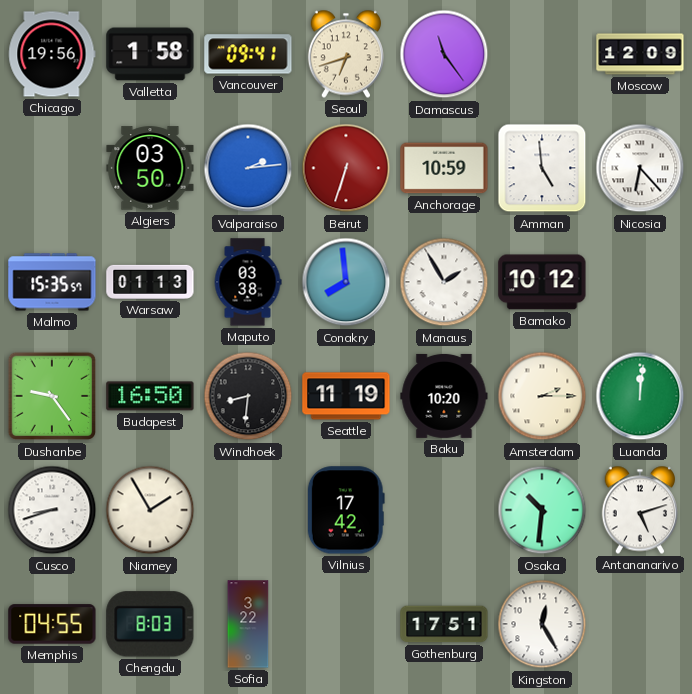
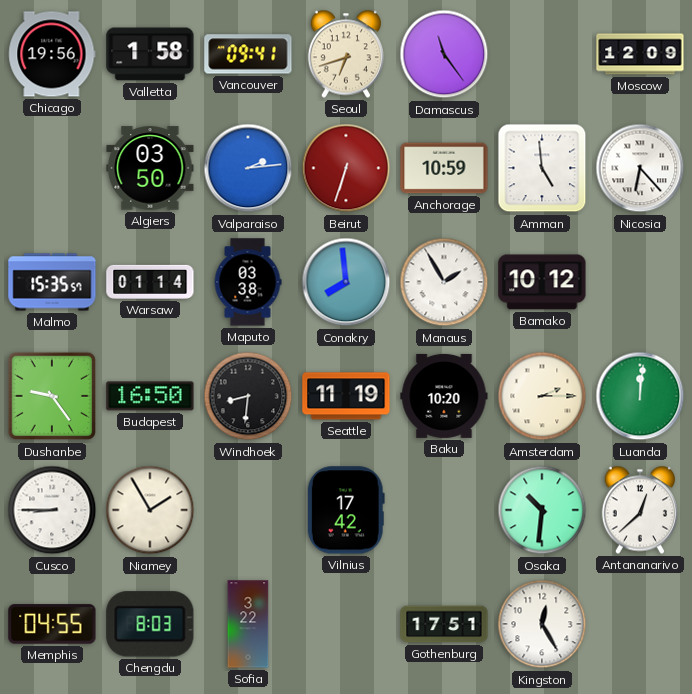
Warsaw: 01:13 -> 01:14
Cusco: 8:42 -> 8:45
Antananarivo: 5:12 -> 12:38
